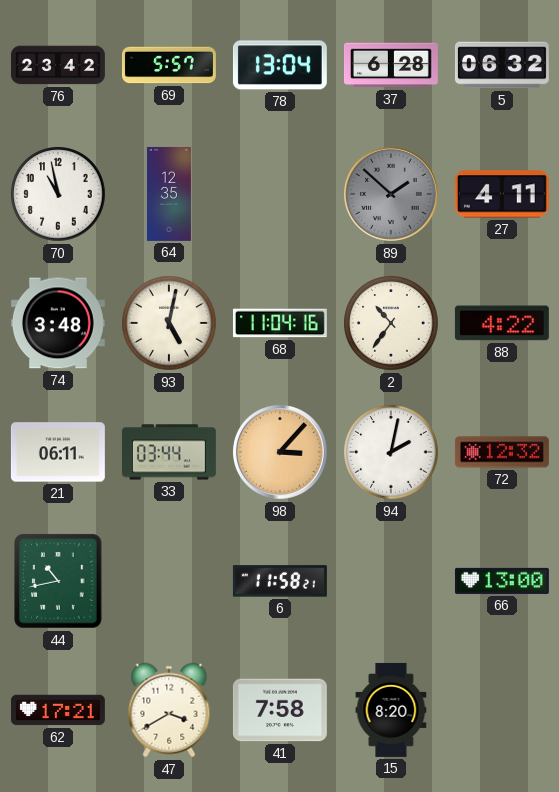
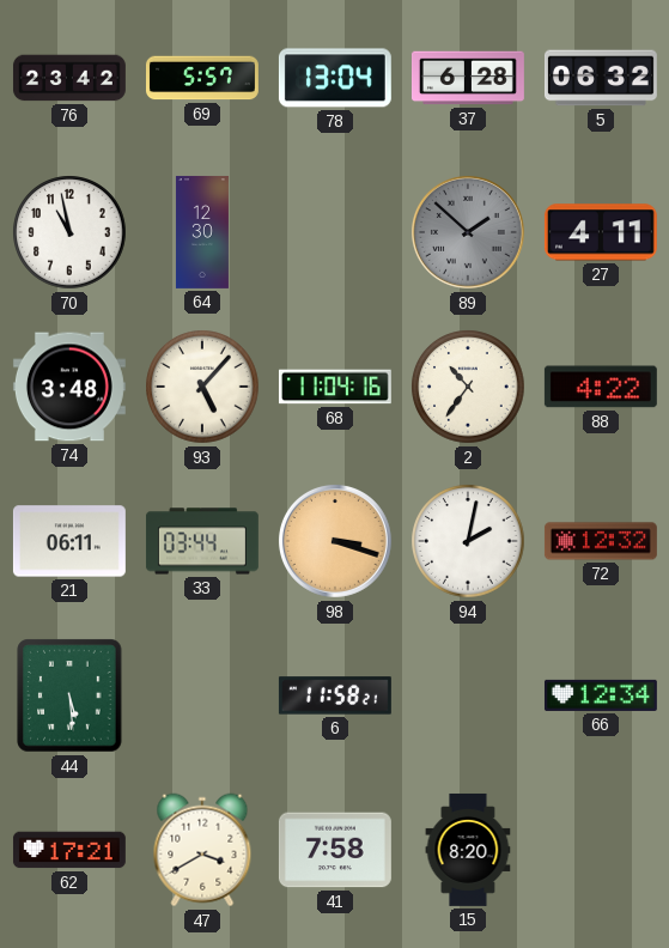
64: 12:35 -> 12:30
93: 5:02 -> 5:07
98: 3:07 -> 3:18
44: 10:43 -> 5:29
66: 13:00 -> 12:34
